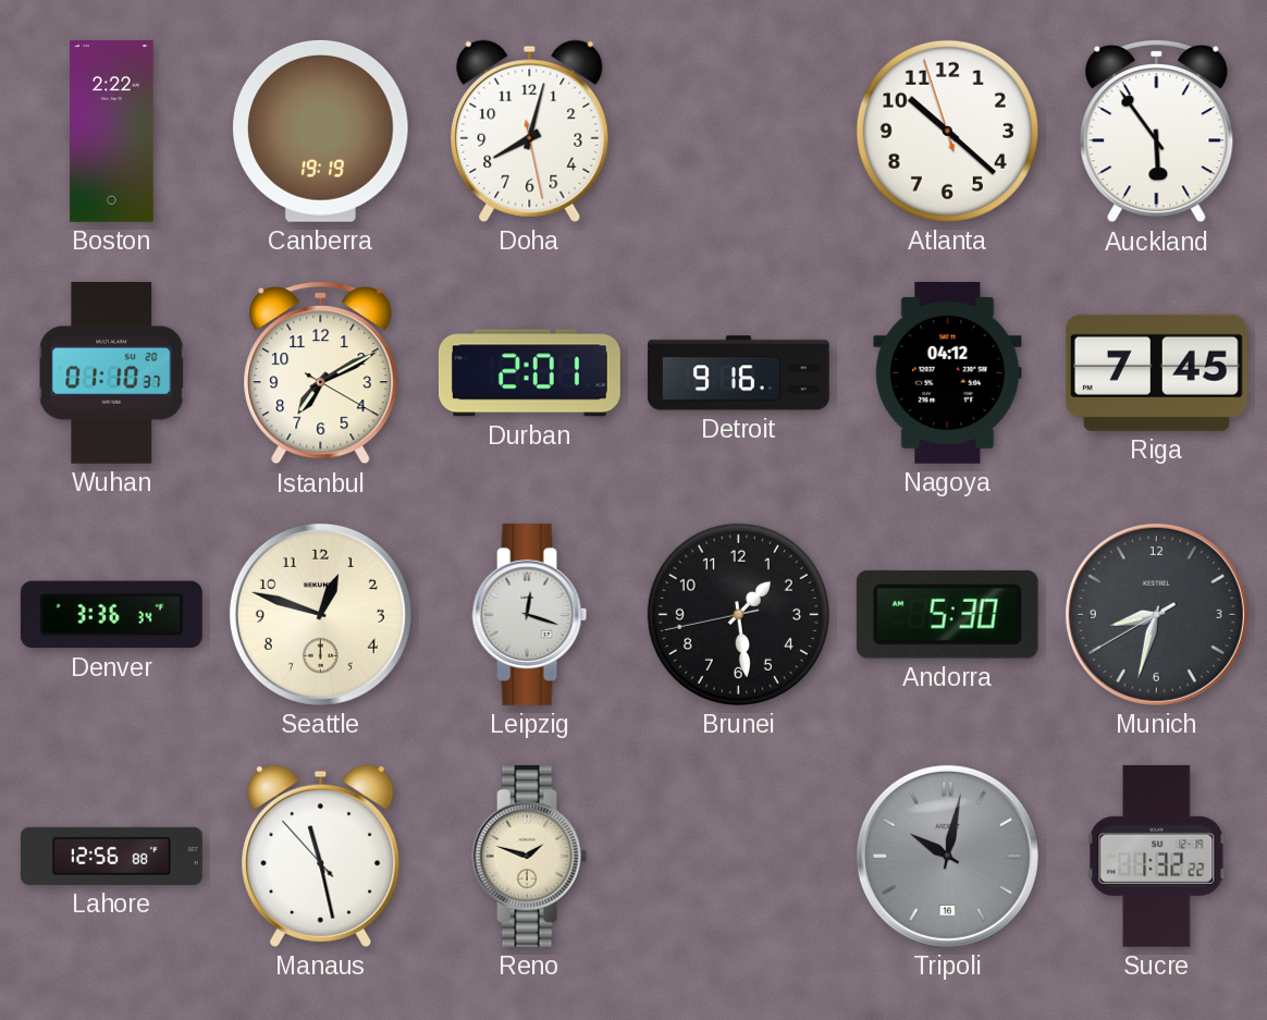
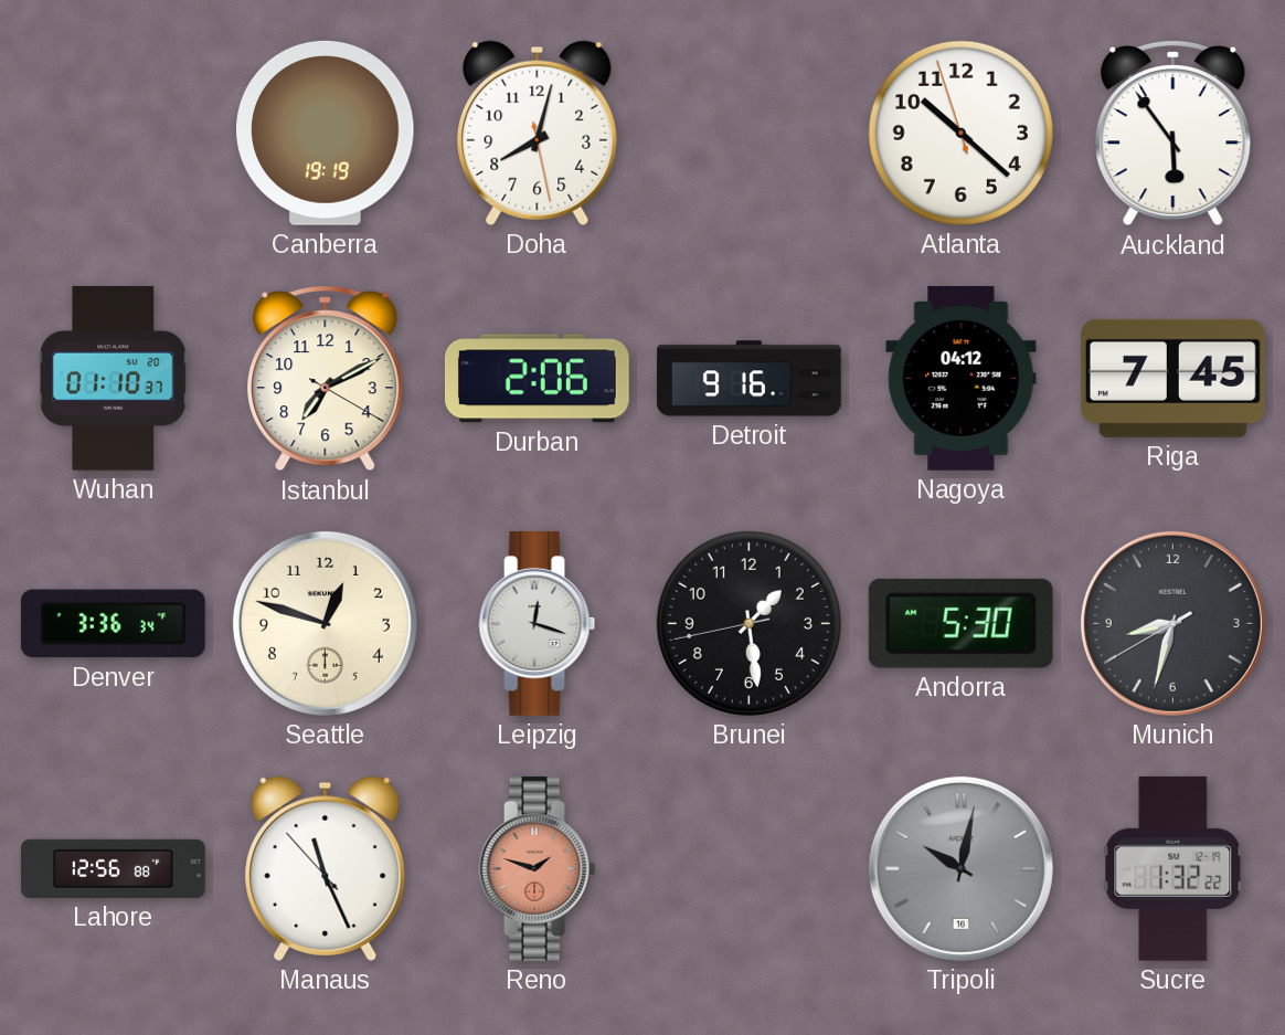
Boston: 2:22 -> none
Durban: 2:01 -> 2:06
Manaus: 11:27 -> 11:25
Reno dial: cream -> salmon
